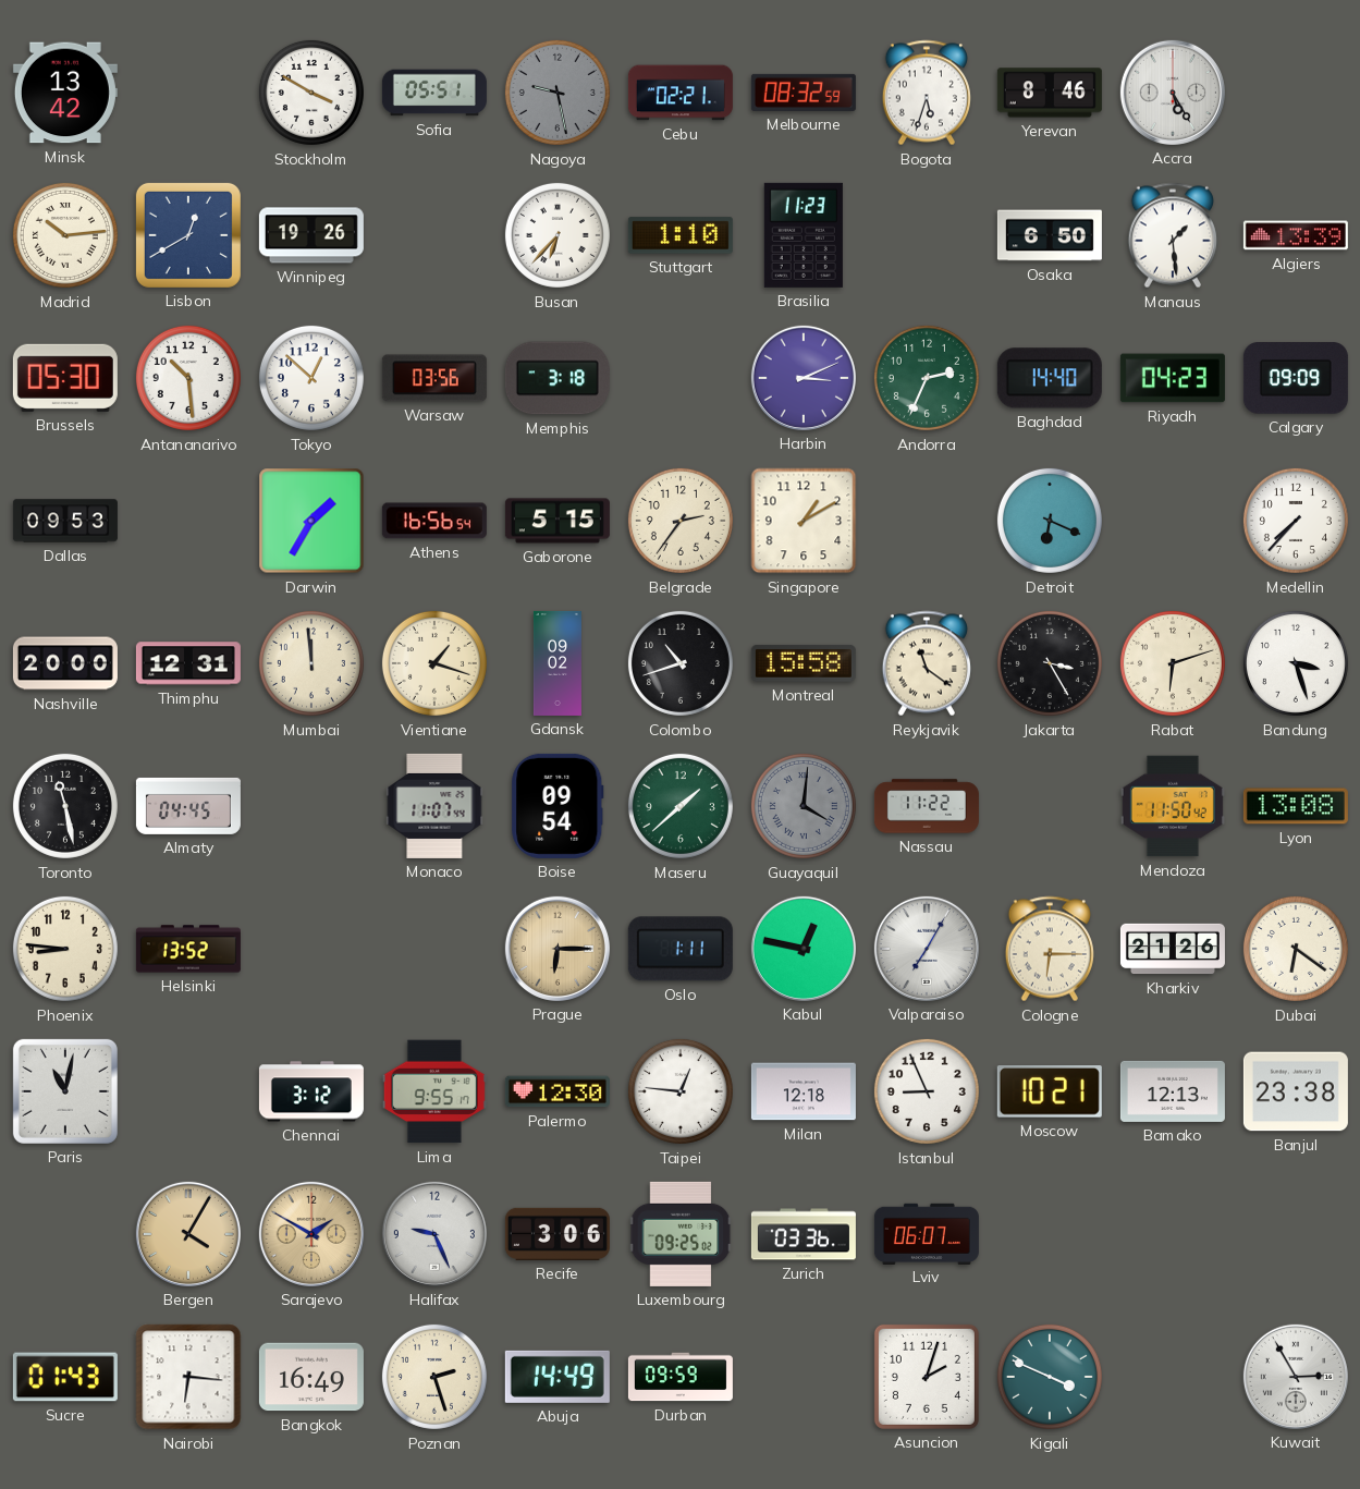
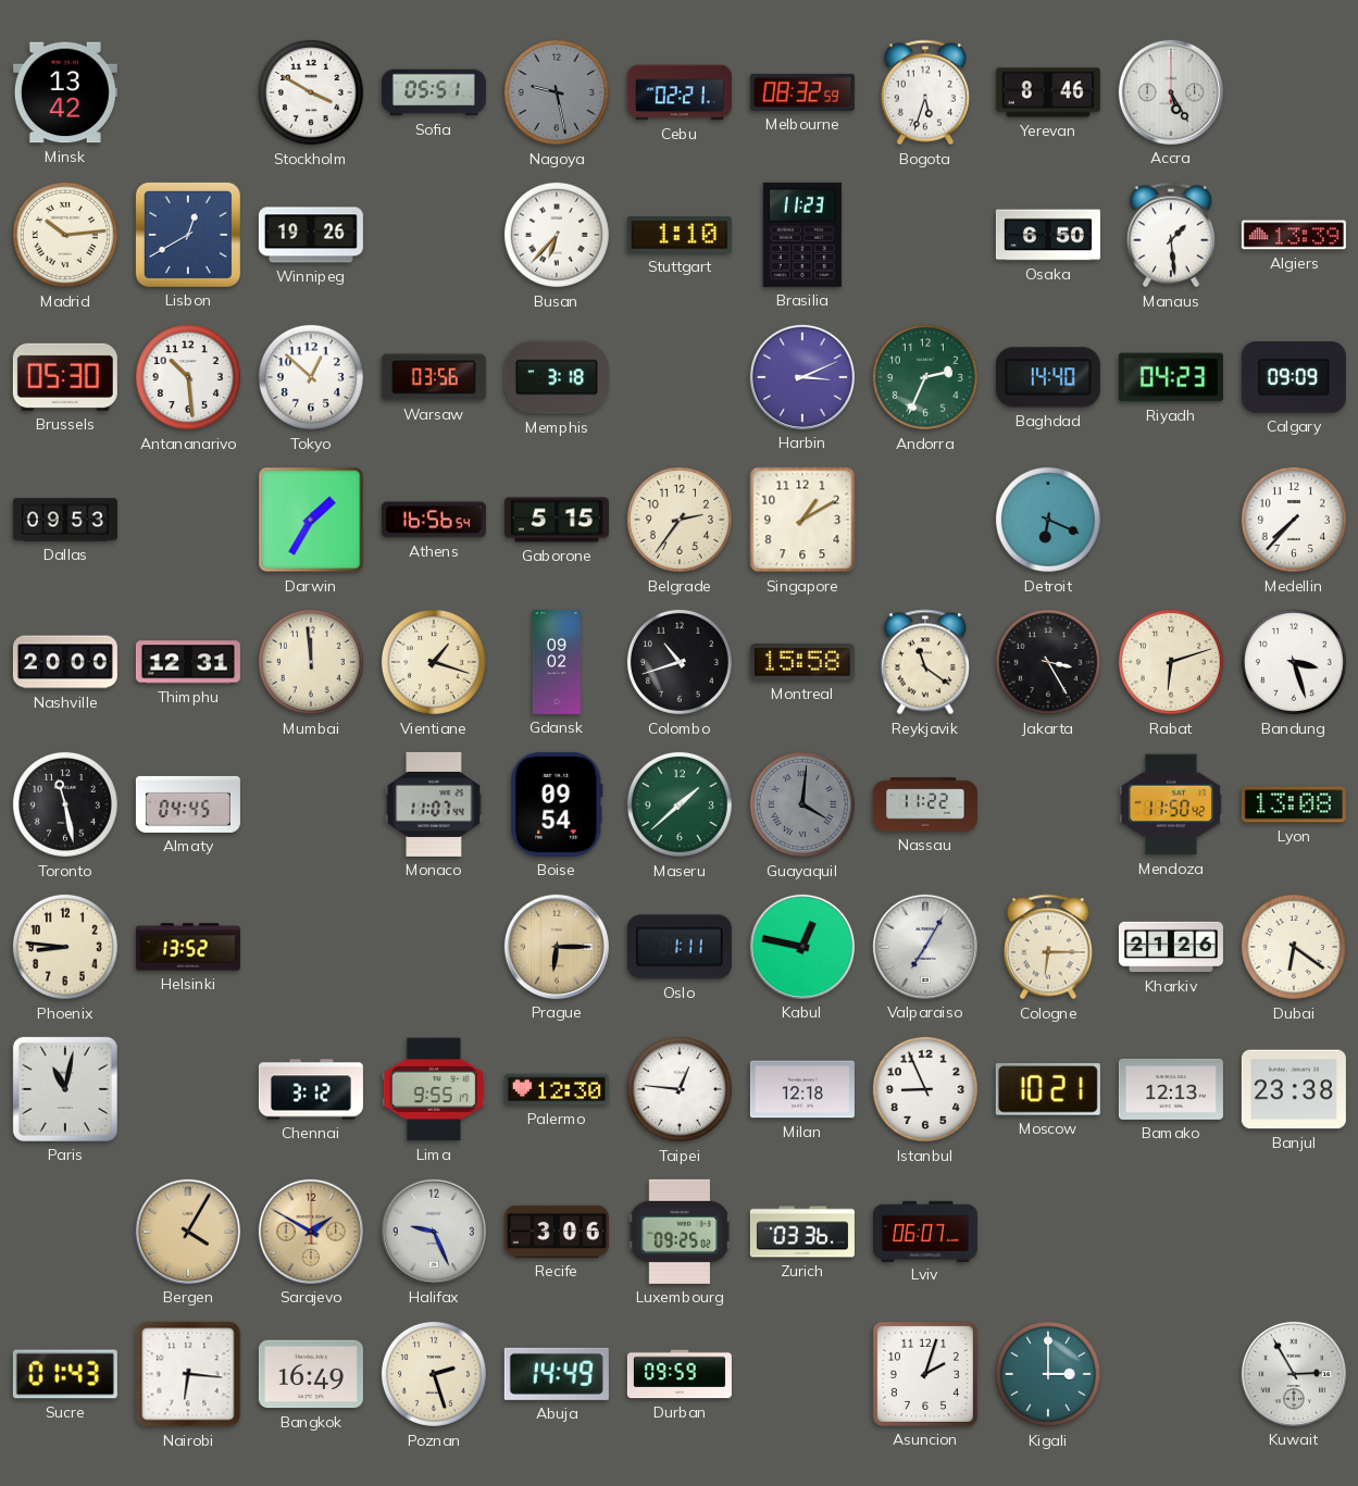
Kigali: 3:49 -> 3:00
